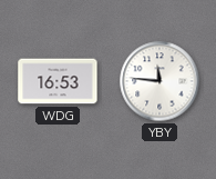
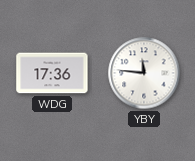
WDG: 16:53 -> 17:36
